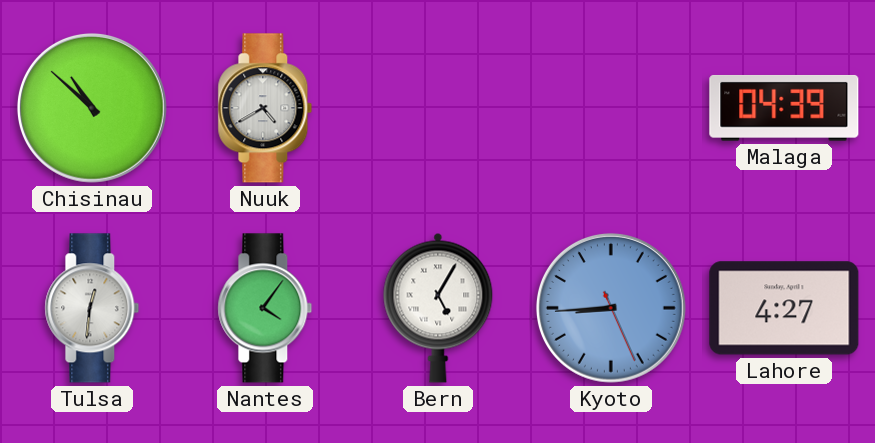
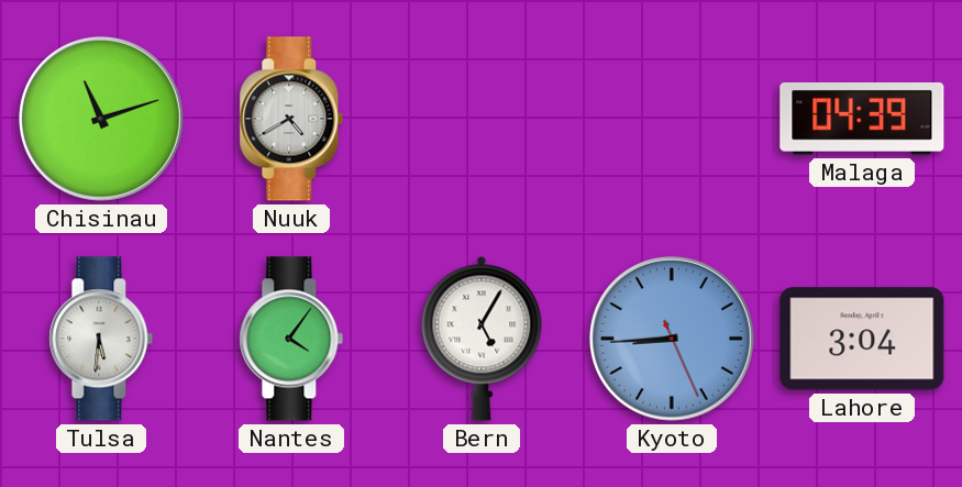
Chisinau: 10:52 -> 11:12
Tulsa: 12:31 -> 5:31
Lahore: 4:27 -> 3:04
